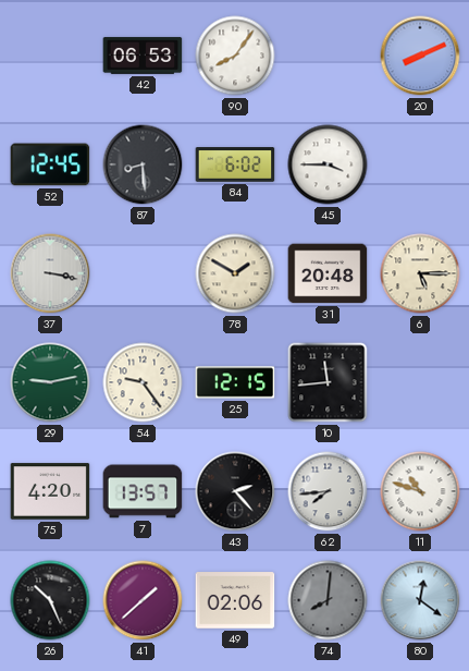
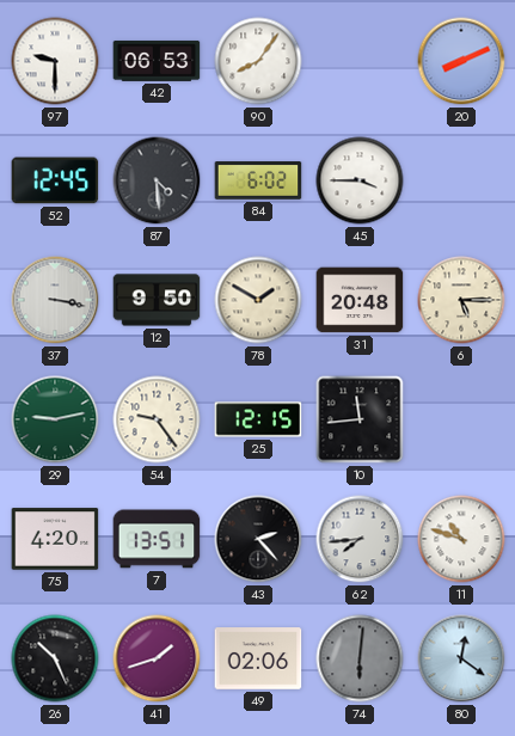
97: none -> 9:30
87: 8:29 -> 4:29
12: none -> 9:50
7: 13:57 -> 13:51
41: 1:38 -> 1:42
74: 8:01 -> 6:01
